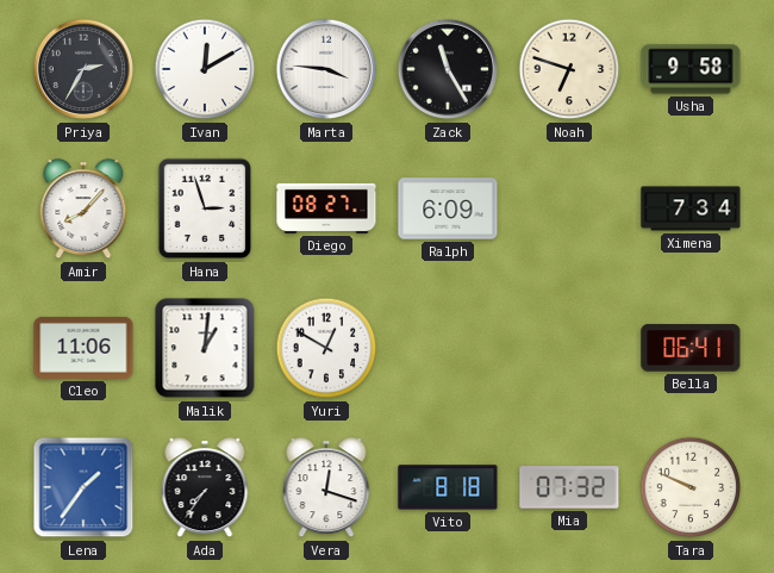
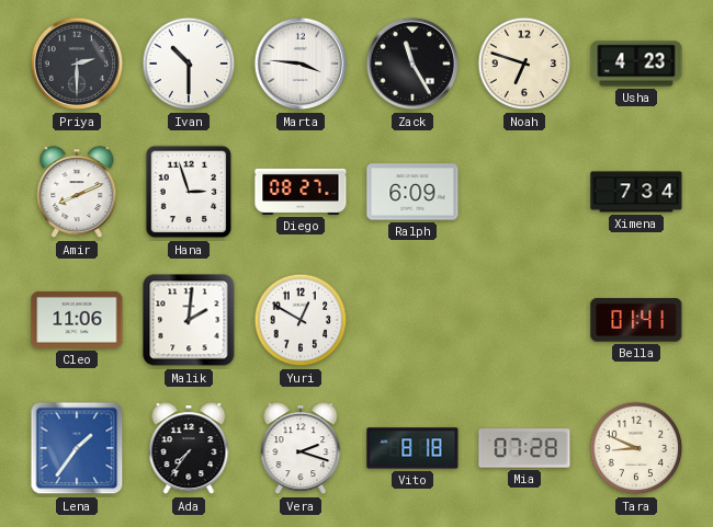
Priya: 2:35 -> 2:30
Ivan: 12:10 -> 10:30
Usha: 9:58 -> 4:23
Amir: 8:07 -> 8:11
Malik: 1:01 -> 2:01
Bella: 06:41 -> 01:41
Vera: 12:18 -> 2:18
Mia: 07:32 -> 07:28
Tara: 9:49 -> 8:49
